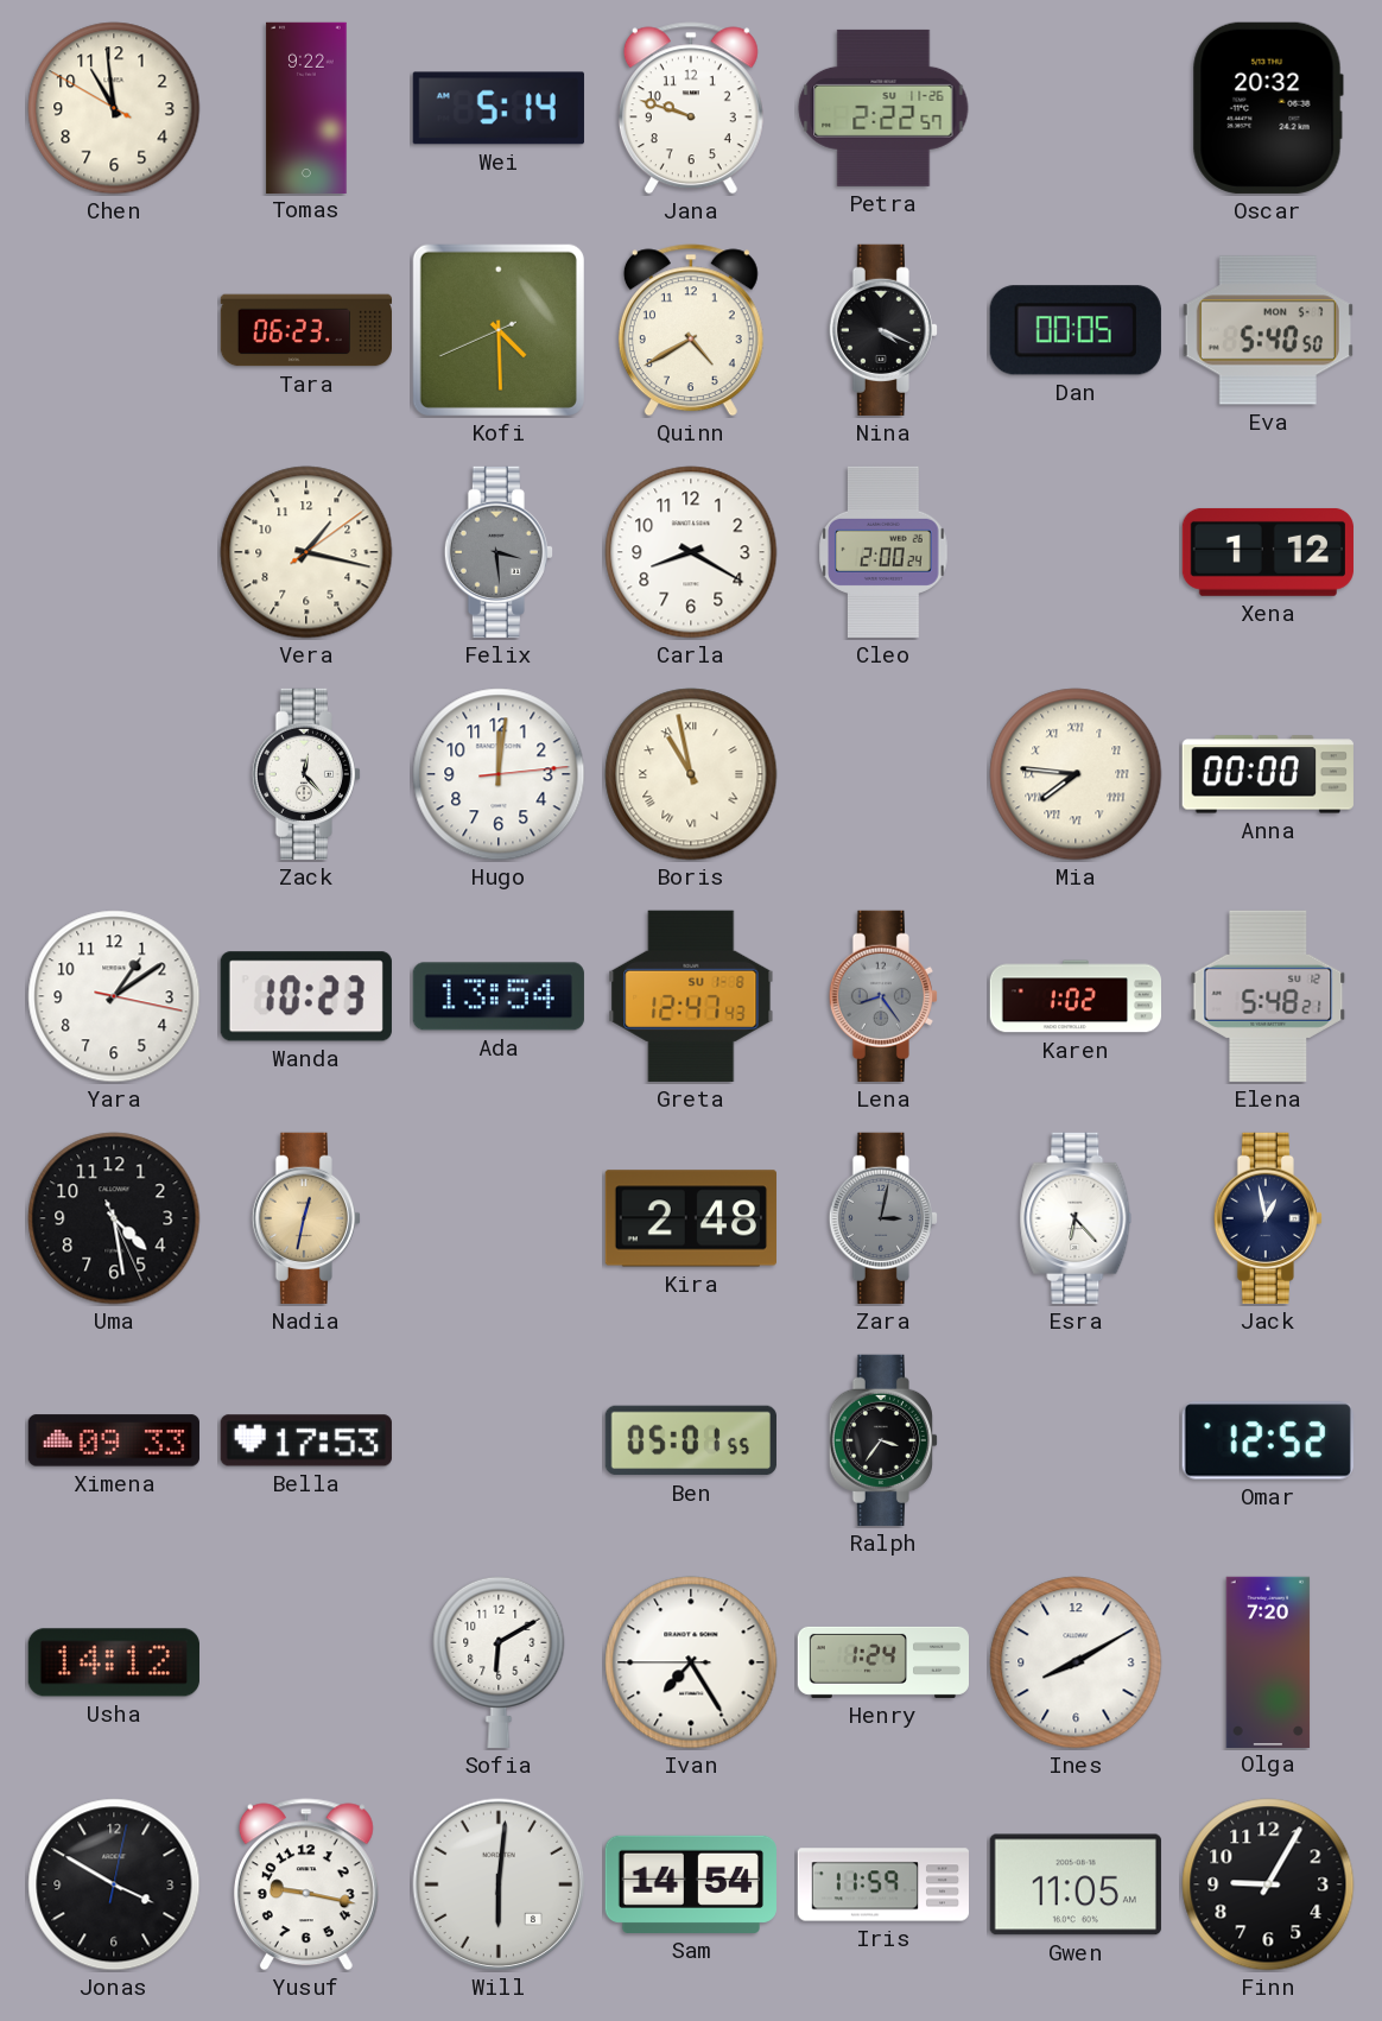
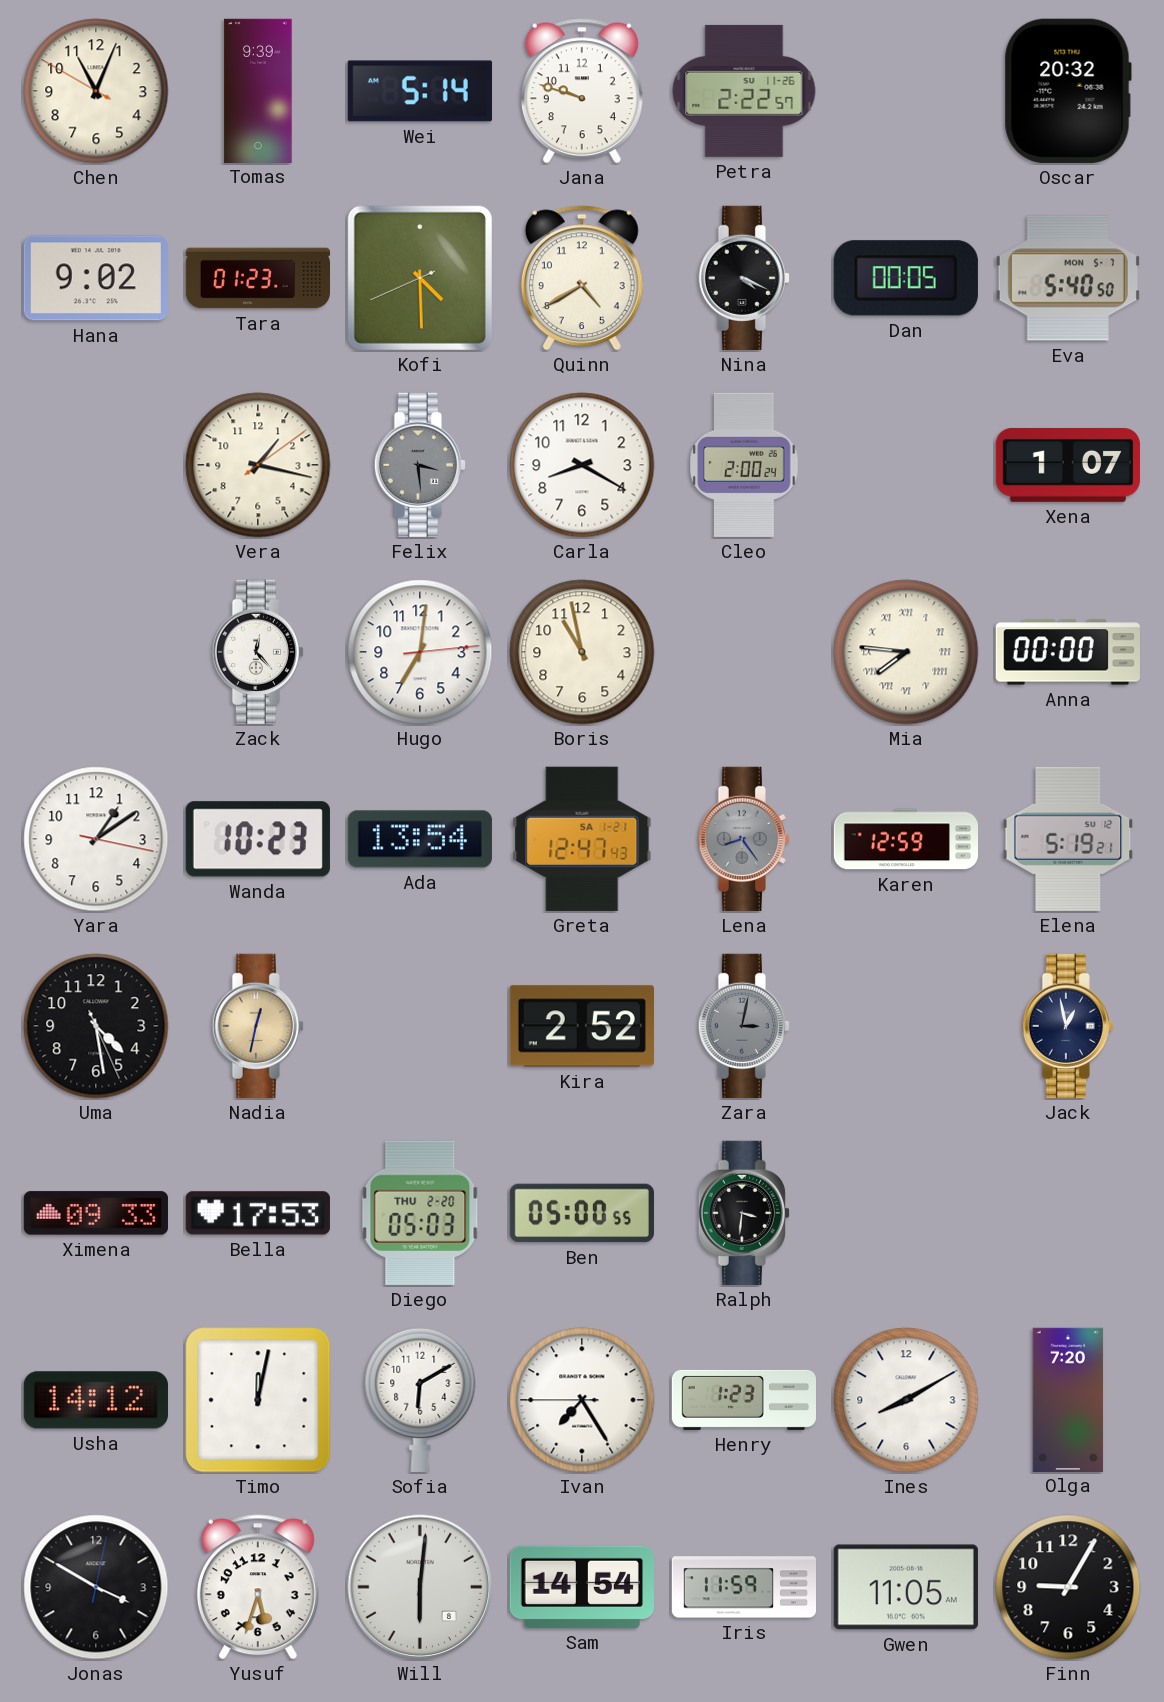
Chen: 10:58 -> 11:03
Tomas: 9:22 -> 9:39
Hana: none -> 9:02
Tara: 06:23 -> 01:23
Xena: 1:12 -> 1:07
Hugo: 12:01 -> 7:01
Boris numerals: Roman -> Arabic
Greta date: SU 1-8 -> SA 1-21
Karen: 1:02 -> 12:59
Elena: 5:48 -> 5:19
Kira: 2:48 -> 2:52
Esra: 6:23 -> none
Diego: none -> 05:03
Ben: 05:01 -> 05:00
Ralph: 3:36 -> 3:31
Omar: 12:52 -> none
Timo: none -> 12:02
Henry: 1:24 -> 1:23
Yusuf: 9:17 -> 5:33
